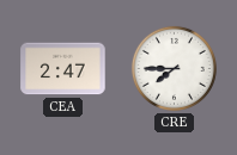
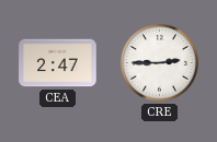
CRE: 7:45 -> 2:45
